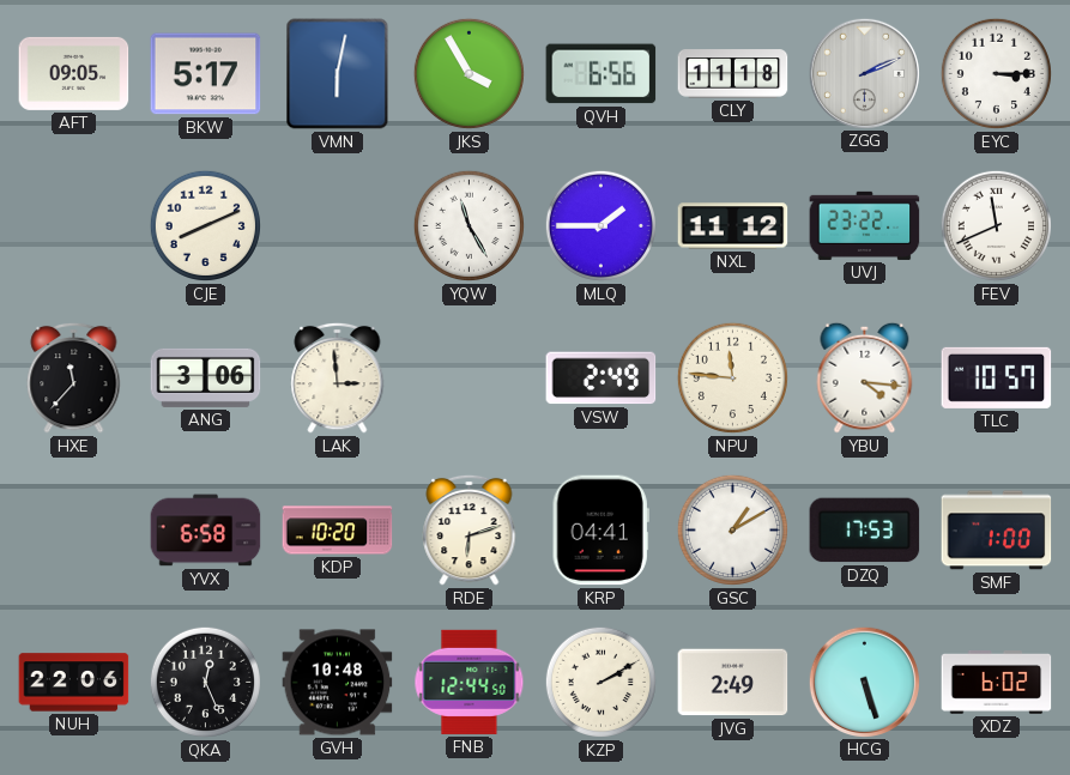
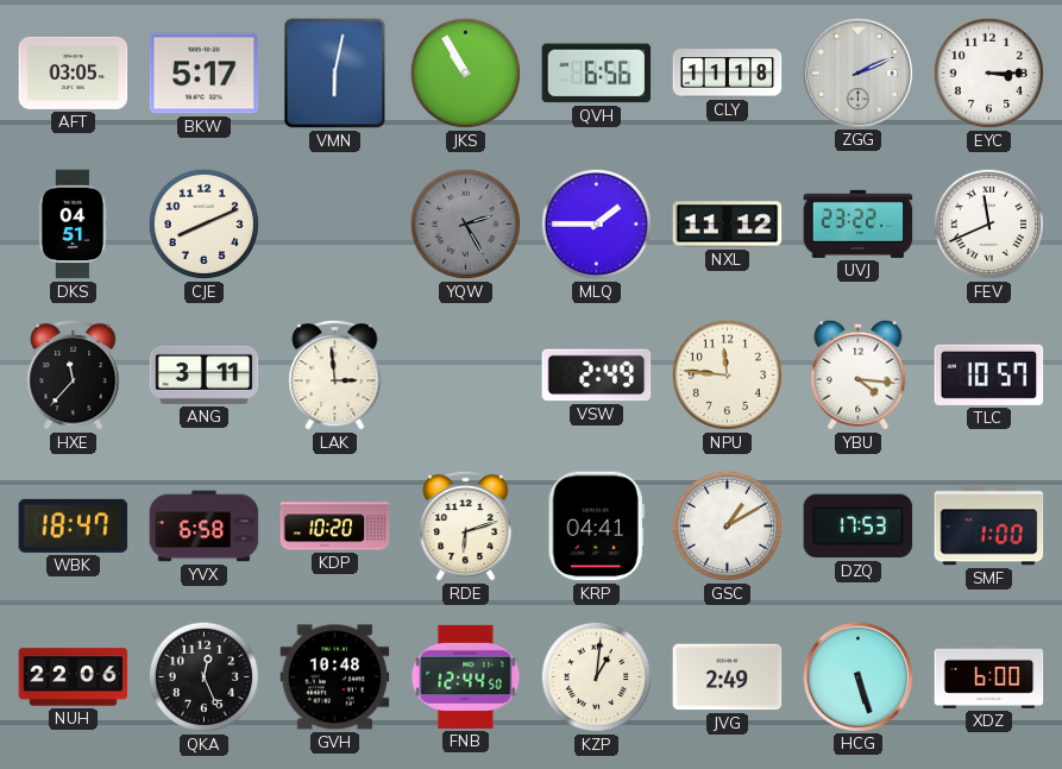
AFT: 09:05 -> 03:05
JKS: 3:55 -> 10:55
DKS: none -> 04:51
YQW: 11:25 -> 2:25
YQW dial: white -> grey
ANG: 3:06 -> 3:11
WBK: none -> 18:47
KZP: 2:10 -> 1:01
XDZ: 6:02 -> 6:00
